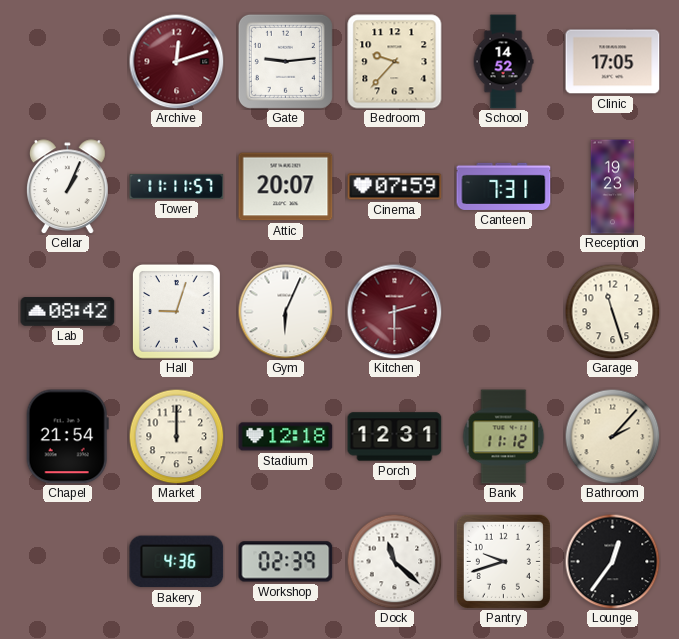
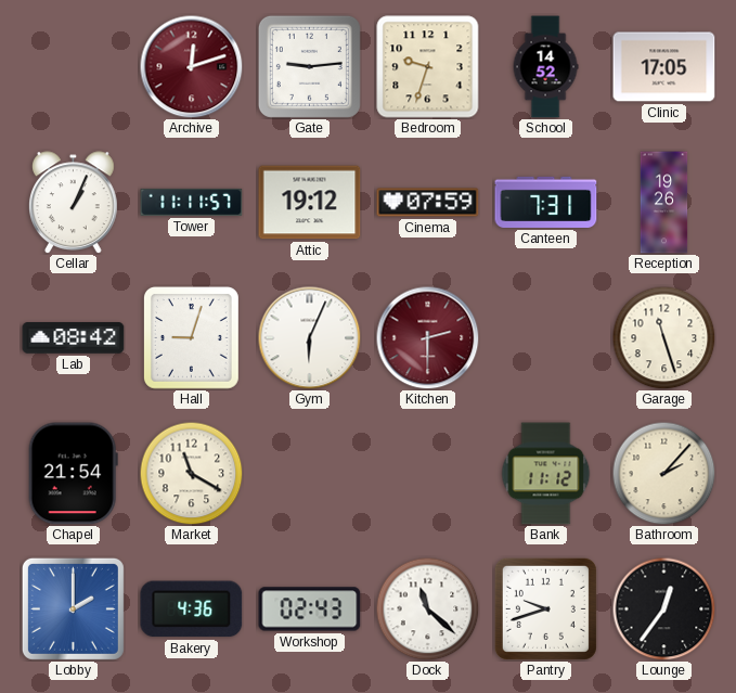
Bedroom: 9:37 -> 9:33
Attic: 20:07 -> 19:12
Reception: 19:23 -> 19:26
Market: 12:00 -> 11:20
Stadium: 12:18 -> none
Porch: 12:31 -> none
Lobby: none -> 2:00
Workshop: 02:39 -> 02:43
